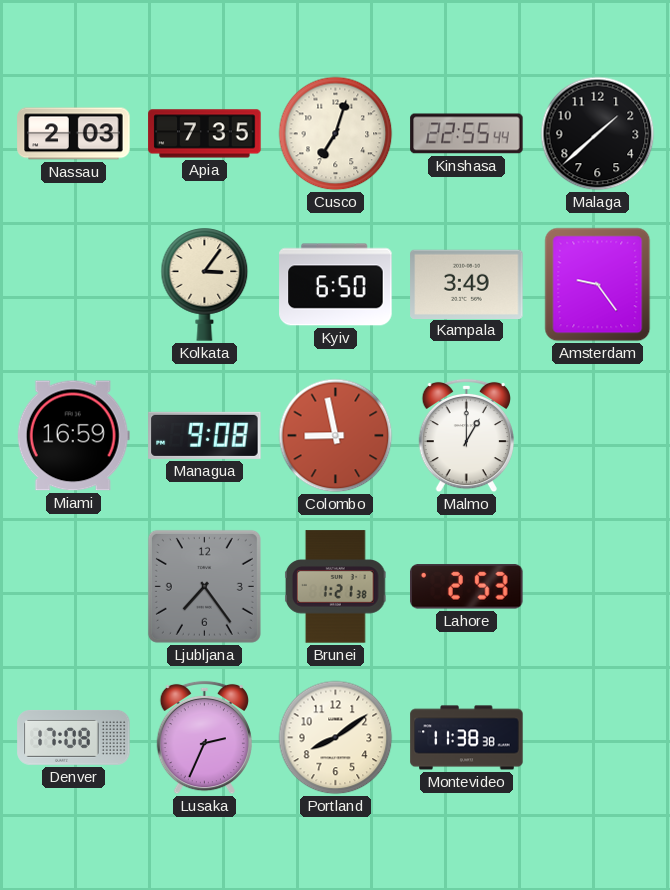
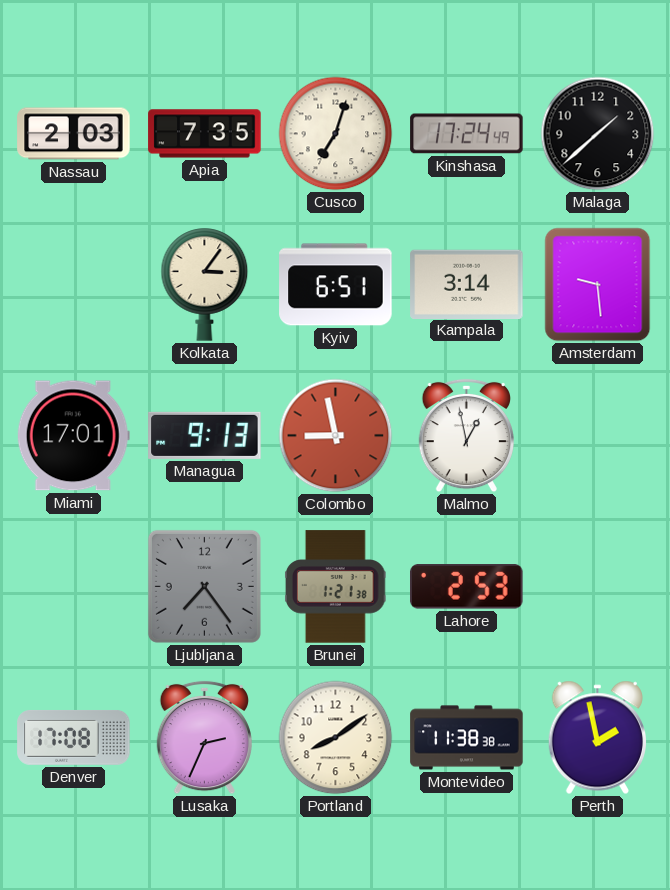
Kinshasa: 22:55 -> 17:24
Kyiv: 6:50 -> 6:51
Kampala: 3:49 -> 3:14
Amsterdam: 9:24 -> 9:29
Miami: 16:59 -> 17:01
Managua: 9:08 -> 9:13
Malmo: 1:00 -> 12:58
Perth: none -> 1:58
